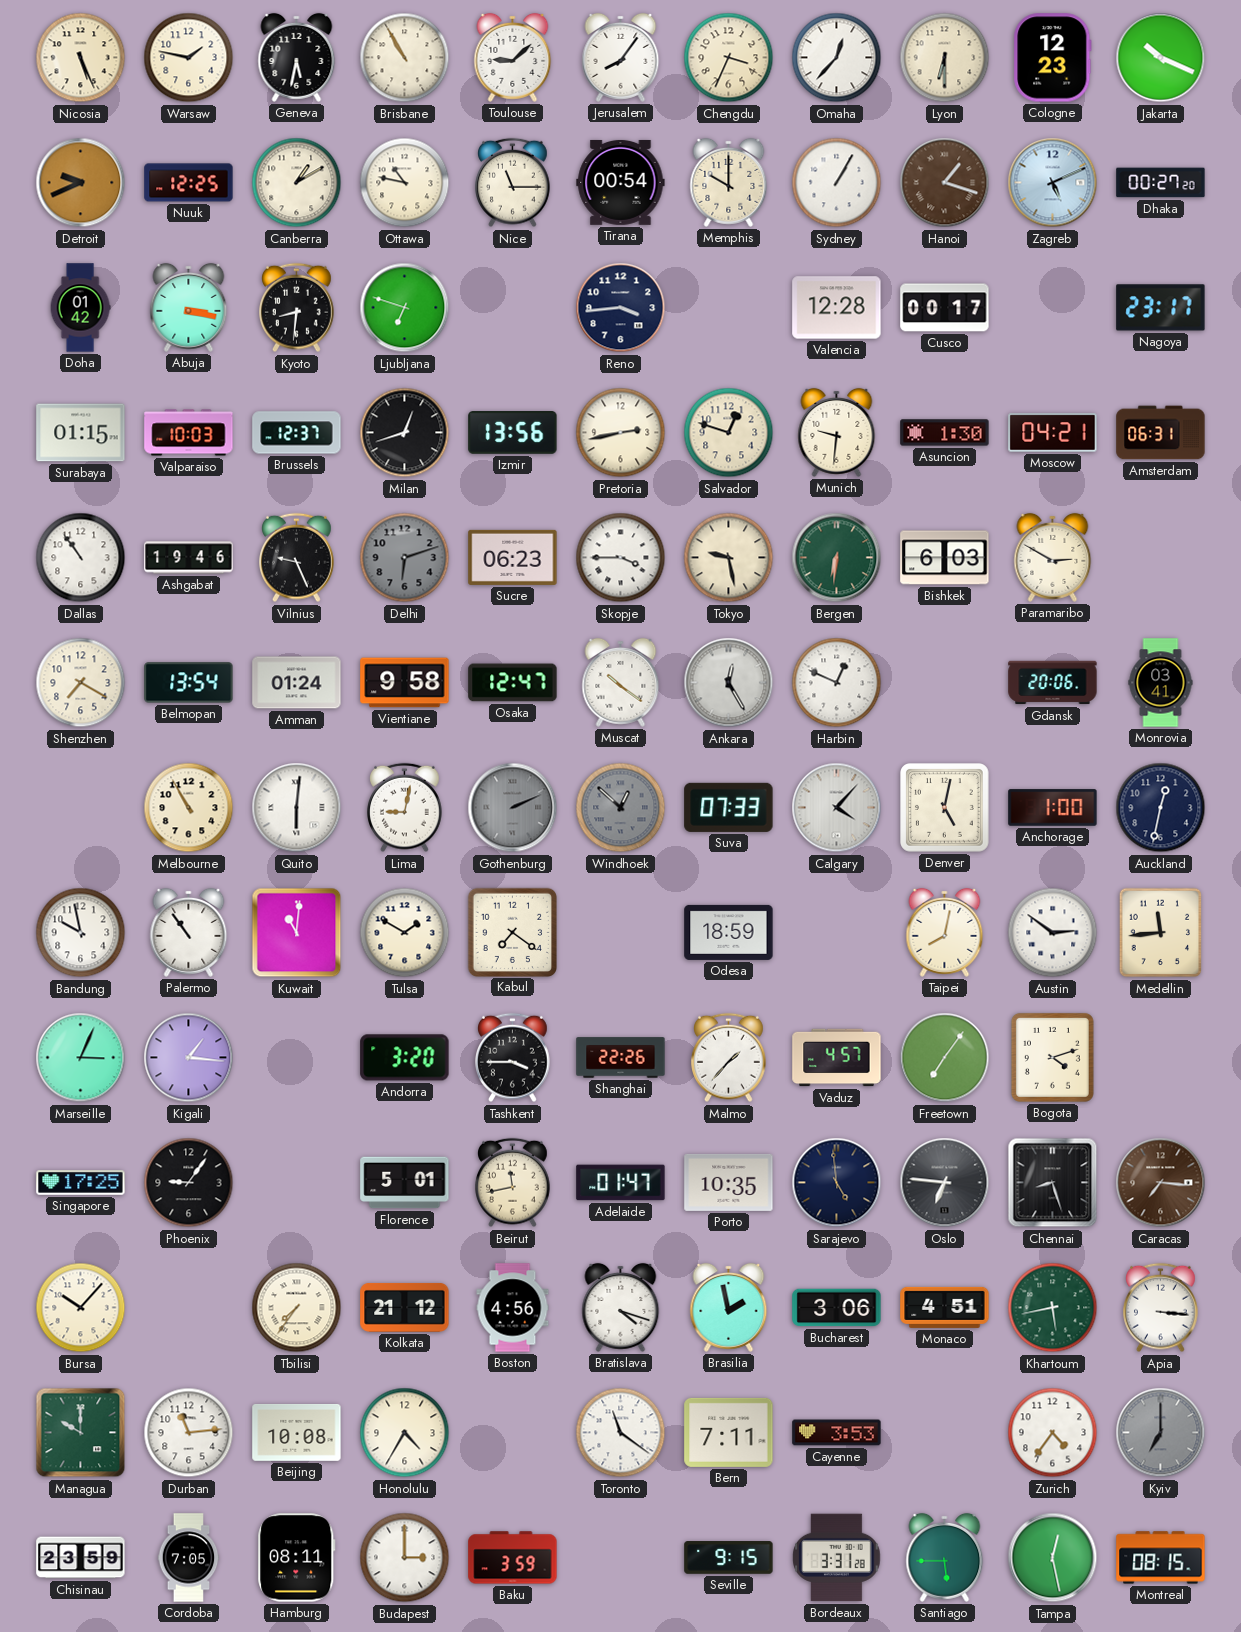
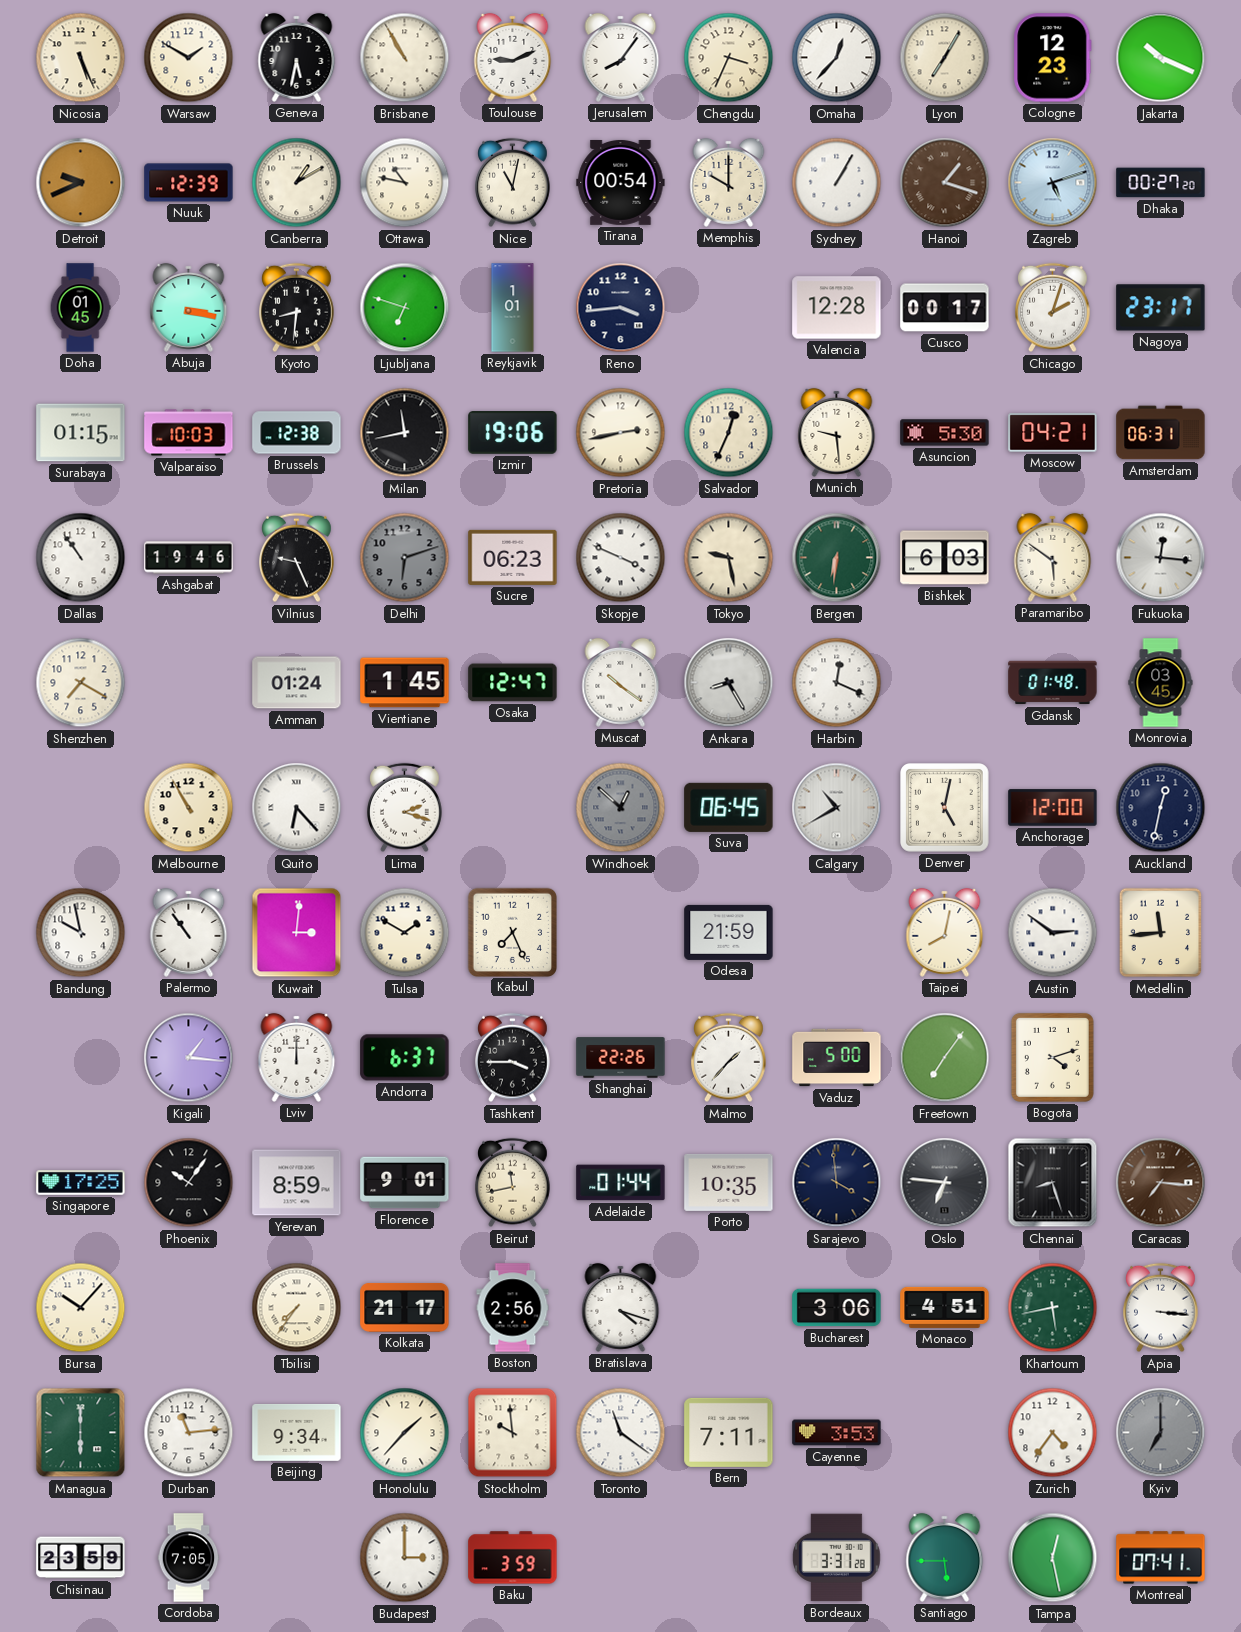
Warsaw: 1:47 -> 1:50
Toulouse: 9:08 -> 9:11
Lyon: 6:30 -> 7:05
Nuuk: 12:25 -> 12:39
Nice: 11:15 -> 11:02
Zagreb: 5:11 -> 5:12
Doha: 01:42 -> 01:45
Reykjavik: none -> 1:01
Chicago: none -> 2:03
Brussels: 12:37 -> 12:38
Milan: 12:42 -> 11:43
Izmir: 13:56 -> 19:06
Salvador: 12:48 -> 12:34
Munich: 9:31 -> 9:29
Asuncion: 1:30 -> 5:30
Skopje: 3:45 -> 3:49
Paramaribo: 2:50 -> 5:51
Fukuoka: none -> 12:16
Belmopan: 13:54 -> none
Vientiane: 9:58 -> 1:45
Ankara: 12:25 -> 8:25
Harbin: 12:49 -> 12:19
Gdansk: 20:06 -> 01:48
Monrovia: 03:41 -> 03:45
Quito: 6:01 -> 6:23
Lima: 9:02 -> 2:18
Gothenburg: 2:11 -> none
Suva: 07:33 -> 06:45
Calgary: 4:07 -> 10:40
Anchorage: 1:00 -> 12:00
Kuwait: 11:01 -> 3:01
Kabul: 7:21 -> 7:26
Odesa: 18:59 -> 21:59
Marseille: 3:04 -> none
Lviv: none -> 12:00
Andorra: 3:20 -> 6:37
Vaduz: 4:57 -> 5:00
Phoenix: 9:06 -> 10:06
Yerevan: none -> 8:59
Florence: 5:01 -> 9:01
Adelaide: 01:47 -> 01:44
Sarajevo: 4:59 -> 3:59
Kolkata: 21:12 -> 21:17
Boston: 4:56 -> 2:56
Brasilia: 1:58 -> none
Managua: 10:00 -> 6:00
Beijing: 10:08 -> 9:34
Honolulu: 4:35 -> 1:37
Stockholm: none -> 9:59
Hamburg: 08:11 -> none
Seville: 9:15 -> none
Montreal: 08:15 -> 07:41
